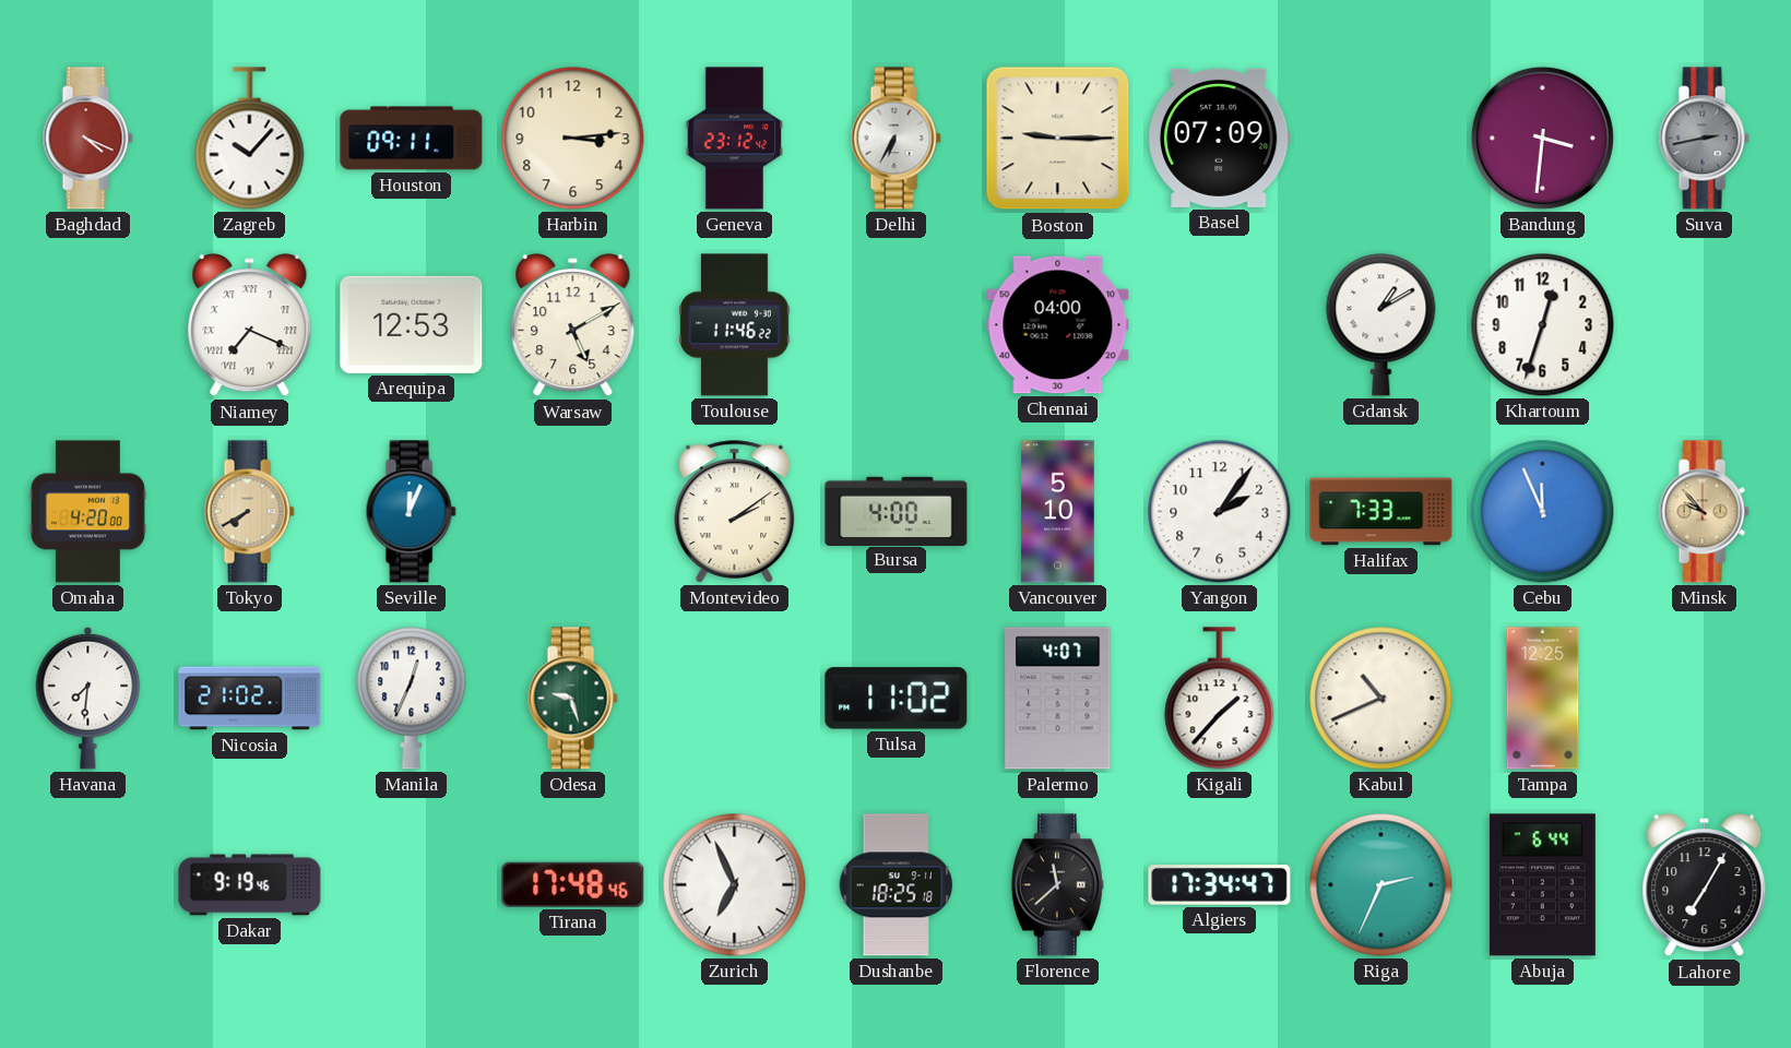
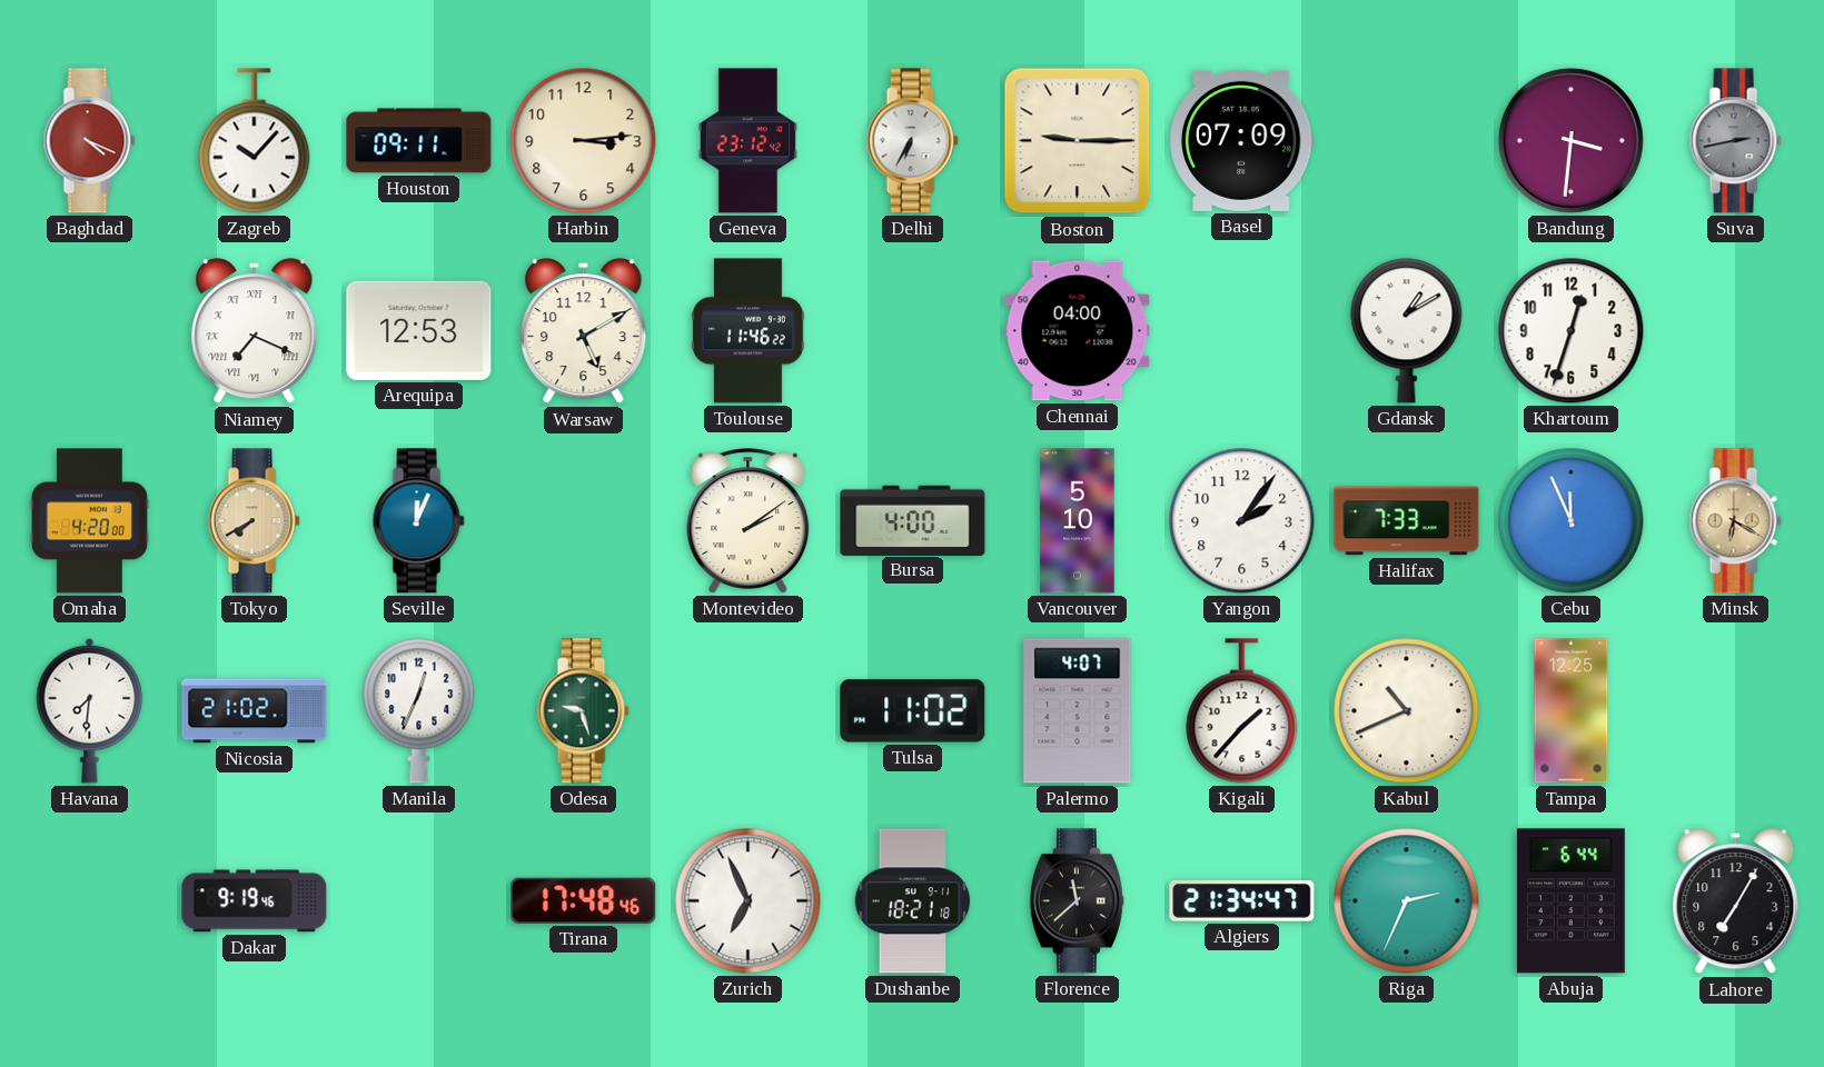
Minsk: 9:53 -> 6:20
Dushanbe: 18:25 -> 18:21
Algiers: 17:34 -> 21:34
